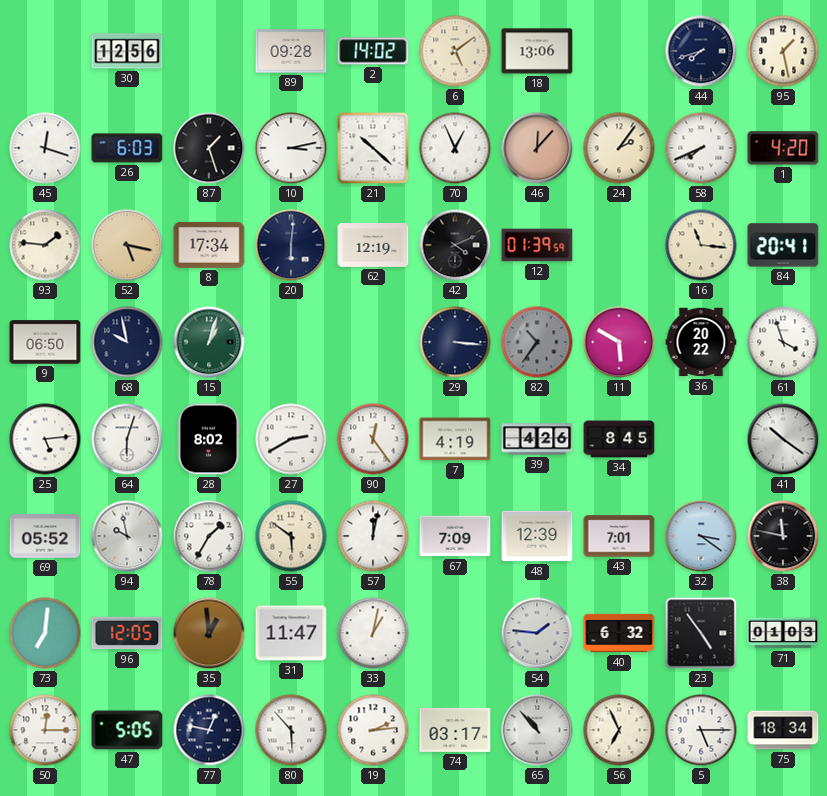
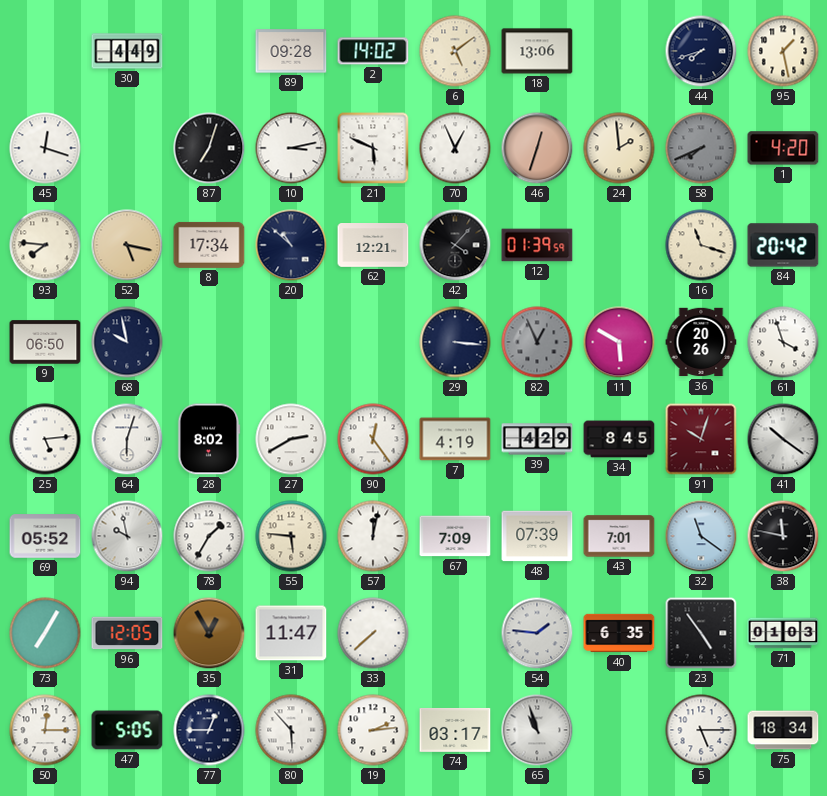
30: 12:56 -> 4:49
26: 6:03 -> none
87: 1:27 -> 7:03
21: 10:22 -> 5:49
46: 12:07 -> 12:33
24: 2:06 -> 1:59
58 dial: white -> grey
93: 1:46 -> 7:46
20: 6:01 -> 10:52
62: 12:19 -> 12:21
42: 4:11 -> 4:07
16: 11:16 -> 11:18
84: 20:41 -> 20:42
15: 1:03 -> none
82: 10:36 -> 12:56
36: 20:22 -> 20:26
39: 4:26 -> 4:29
91: none -> 10:03
55: 5:51 -> 5:46
48: 12:39 -> 07:39
32: 3:21 -> 11:21
73: 7:01 -> 7:05
35: 12:59 -> 12:55
33: 1:02 -> 7:38
40: 6:32 -> 6:35
77: 12:47 -> 12:45
65: 10:53 -> 10:57
56: 6:56 -> none
